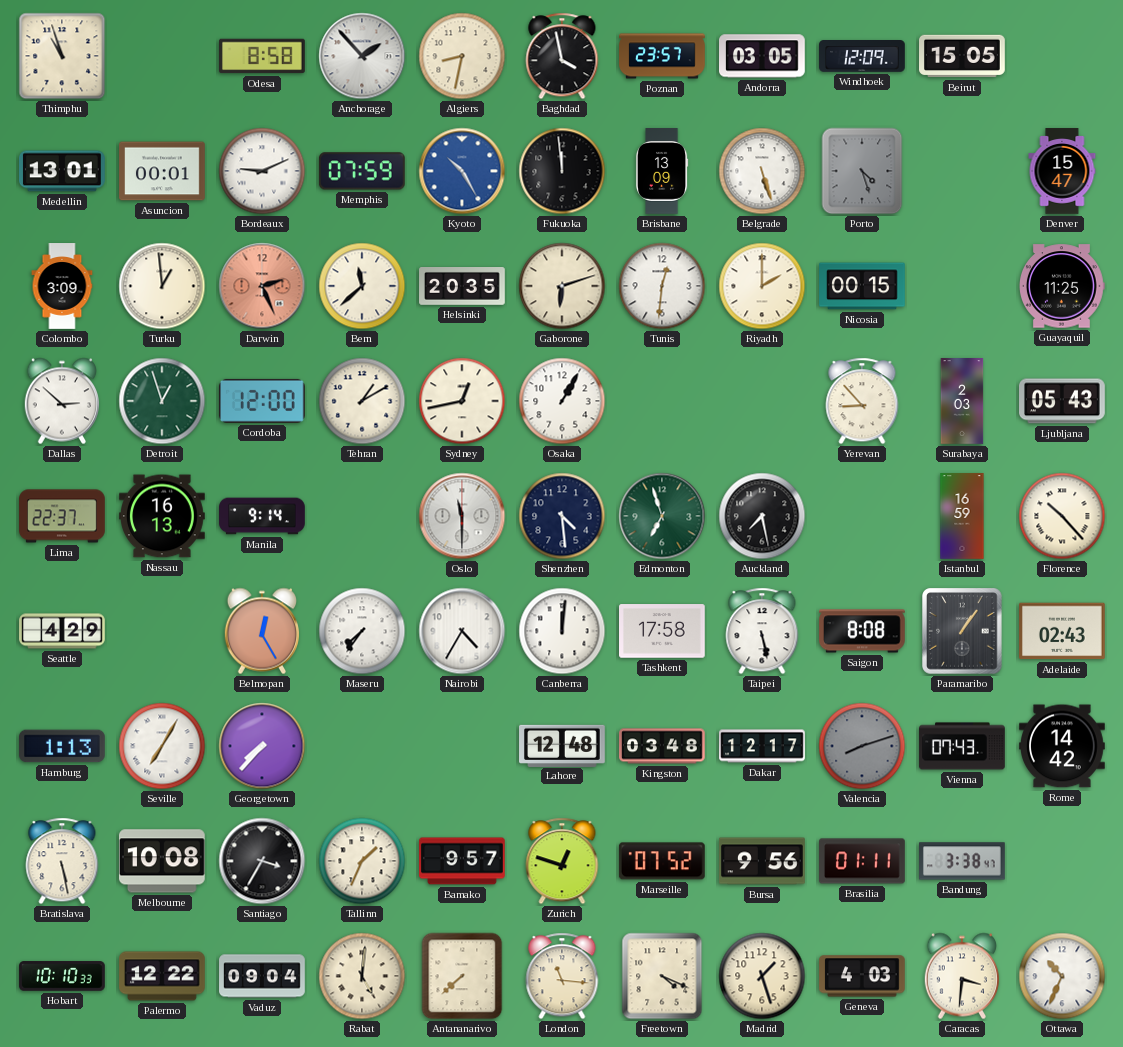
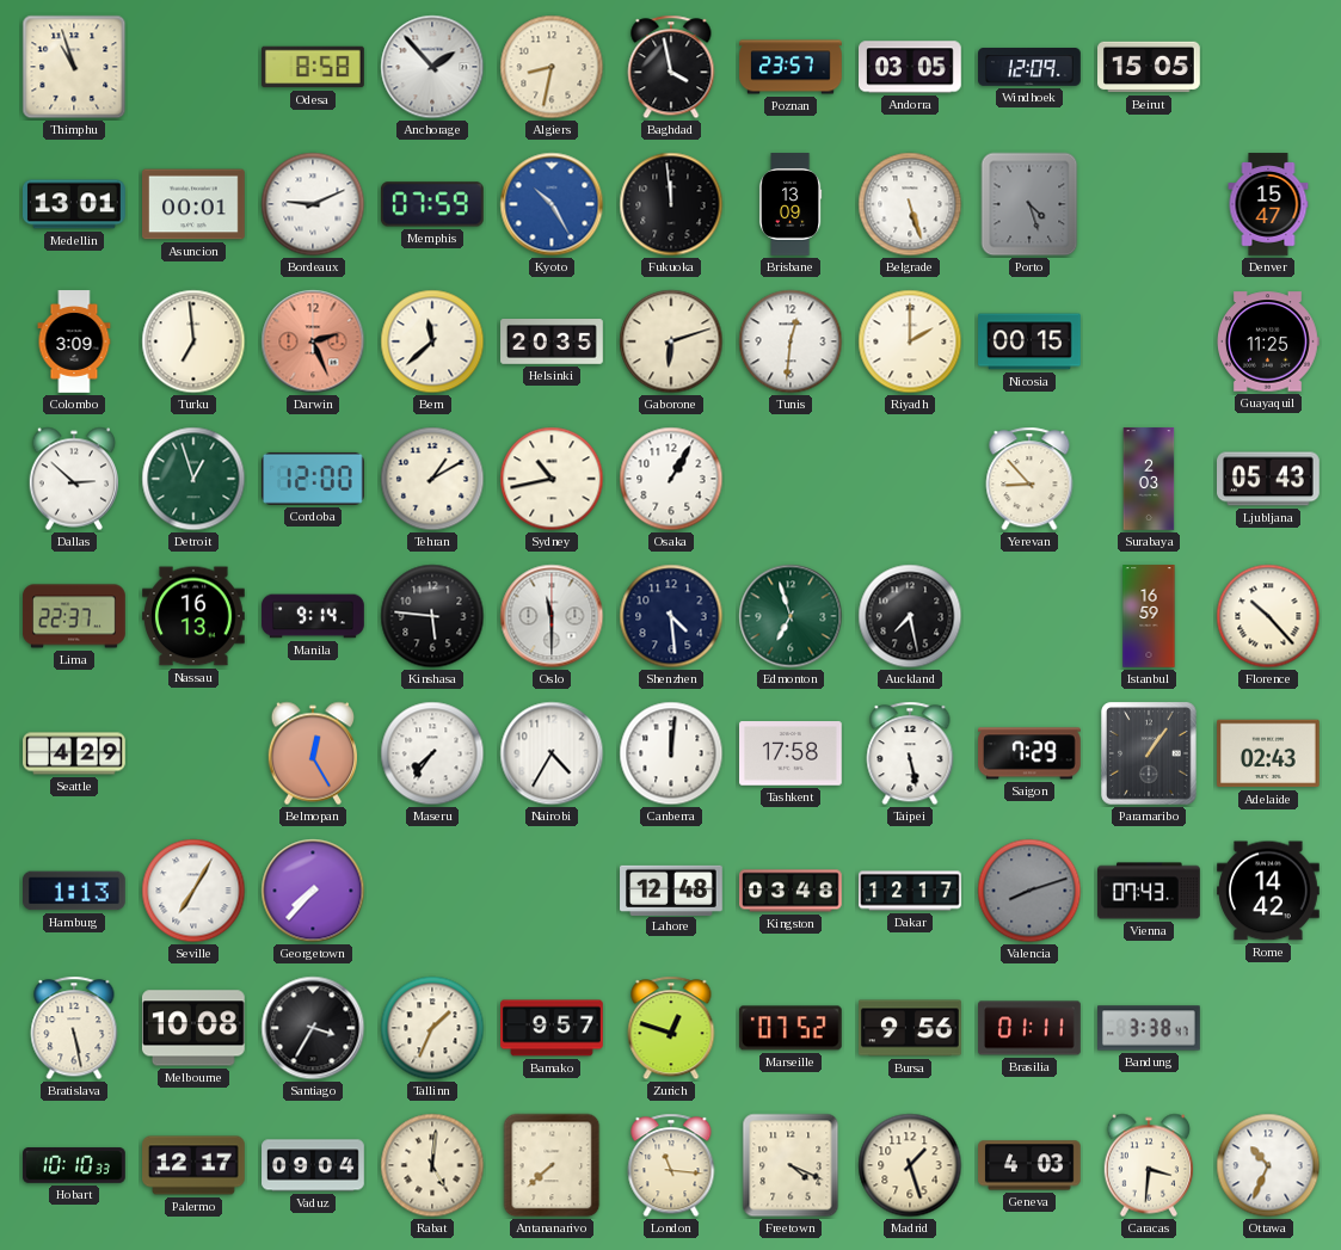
Turku: 12:59 -> 6:59
Sydney: 12:43 -> 10:43
Kinshasa: none -> 5:46
Saigon: 8:08 -> 7:29
Palermo: 12:22 -> 12:17
